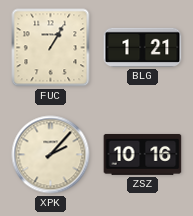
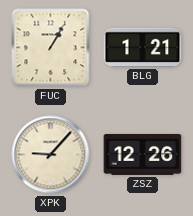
XPK: 2:07 -> 9:07
ZSZ: 10:16 -> 12:26
